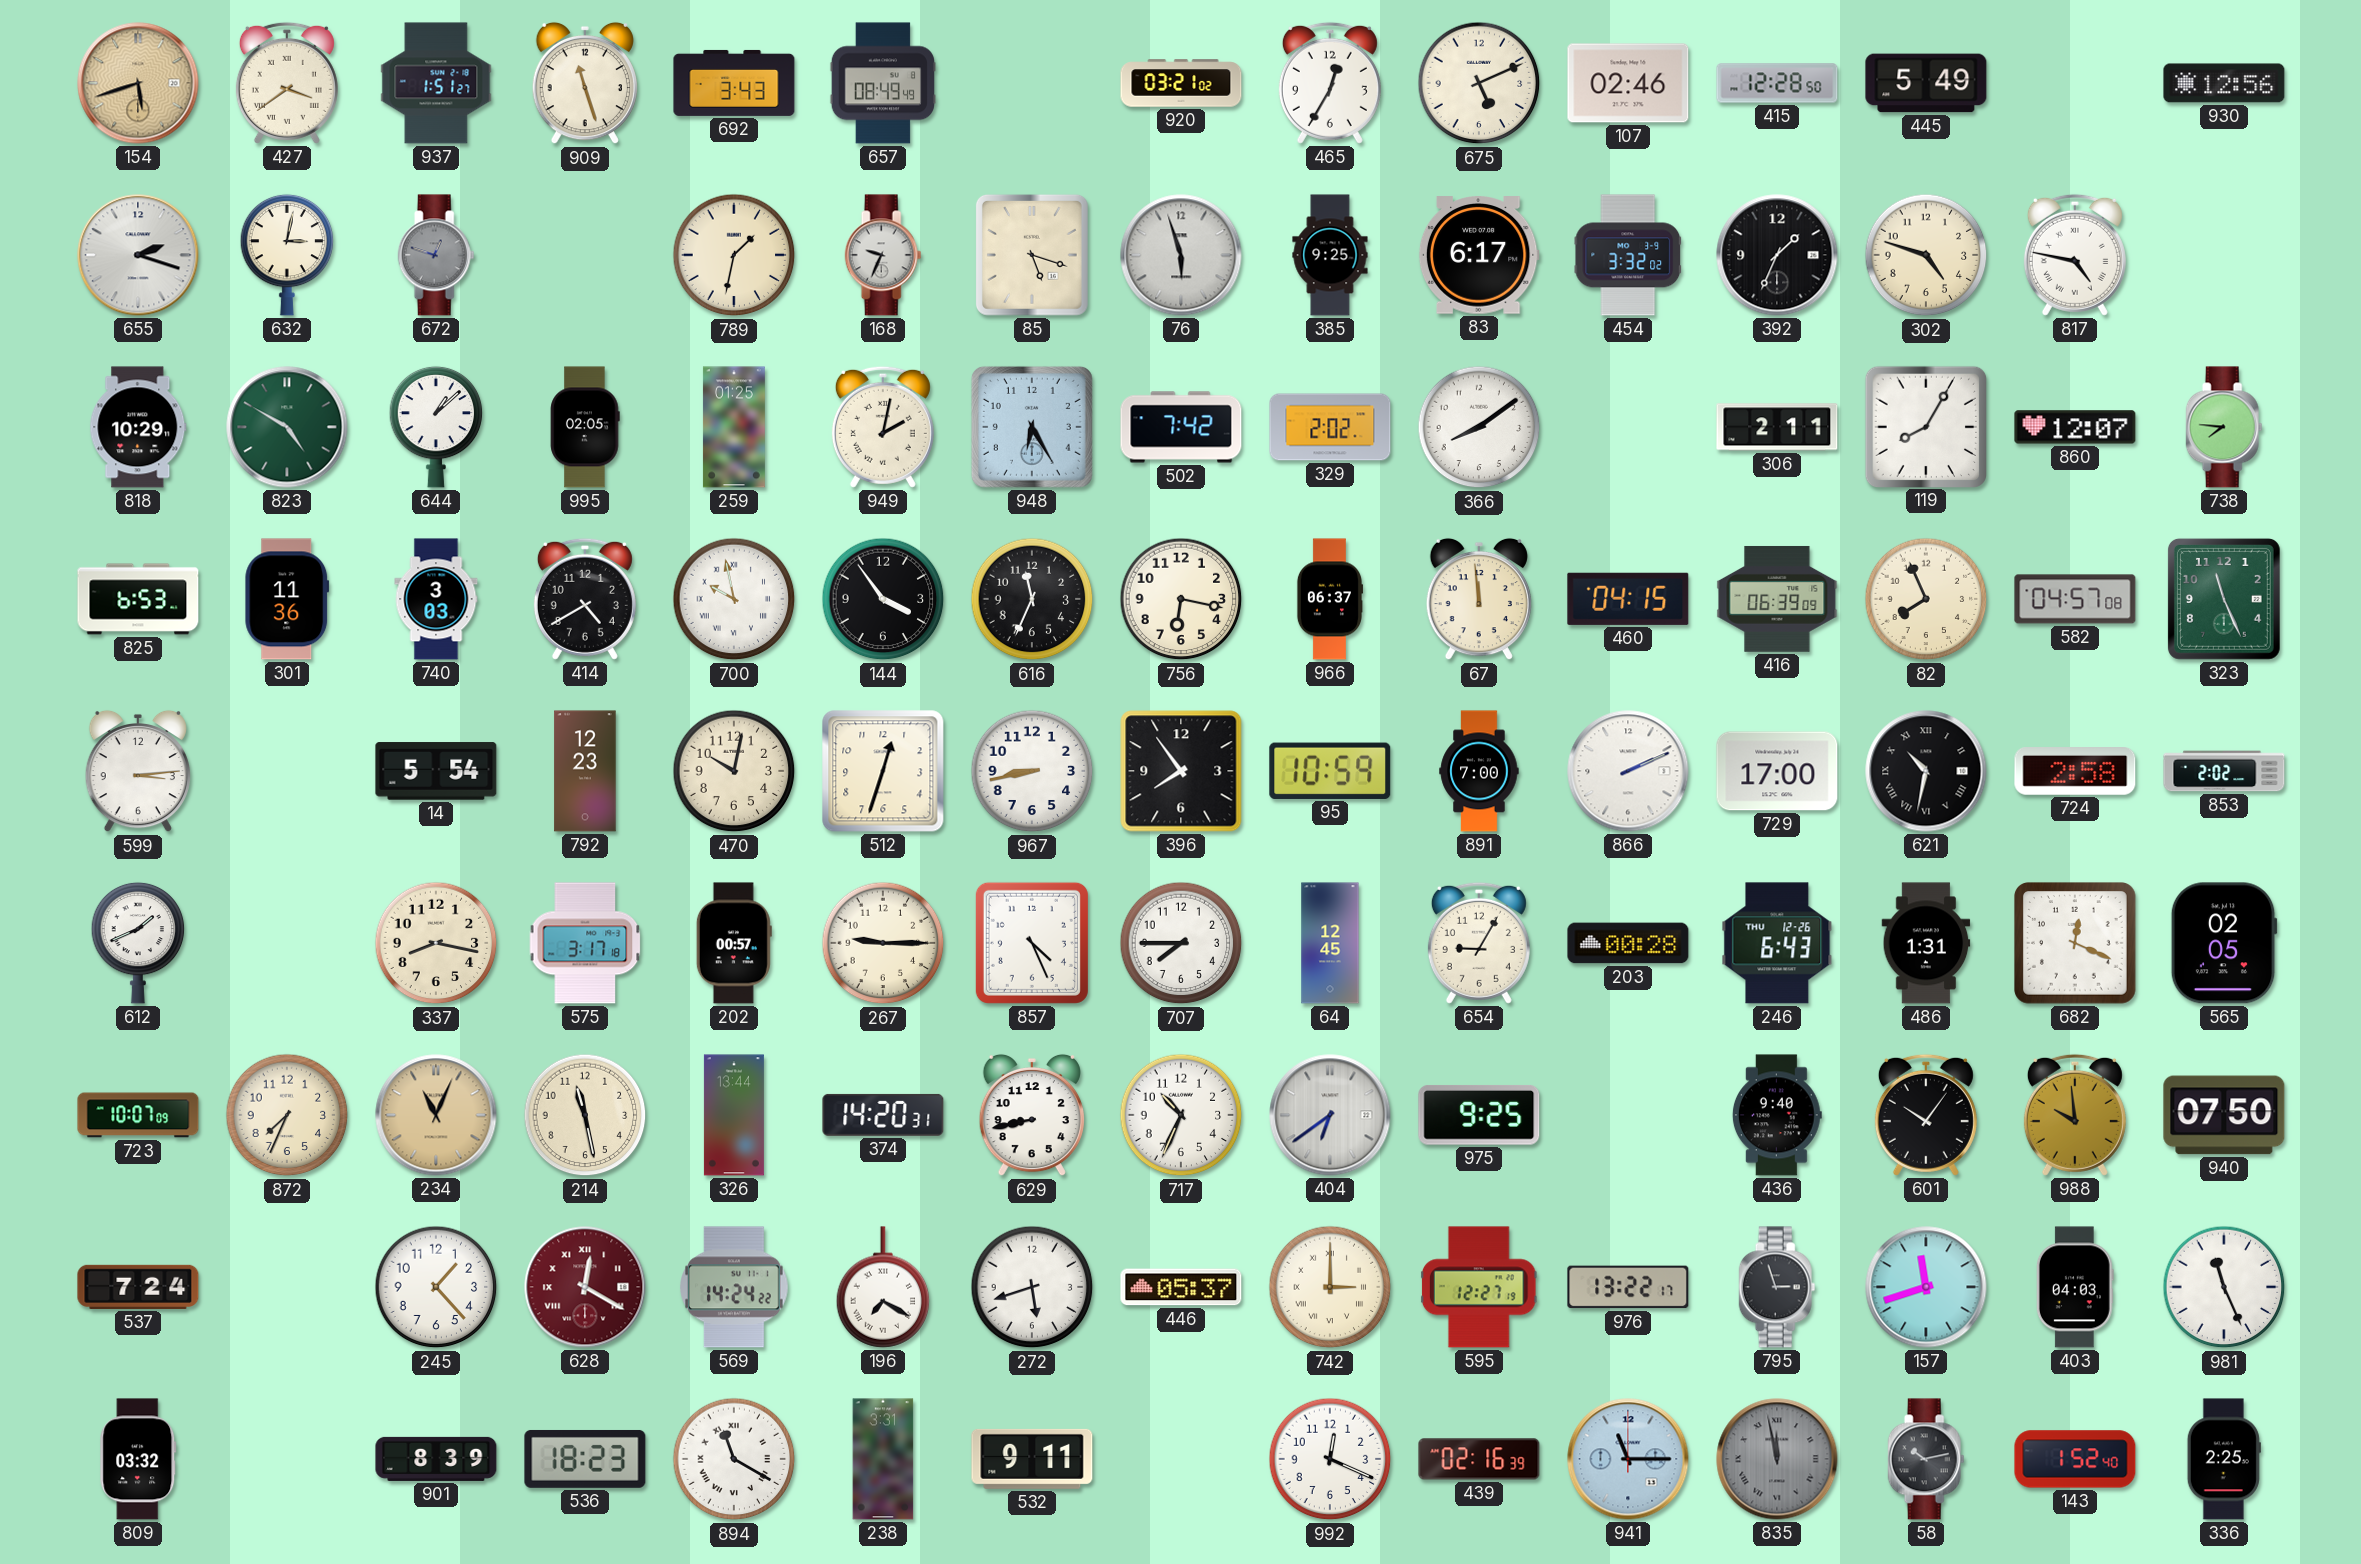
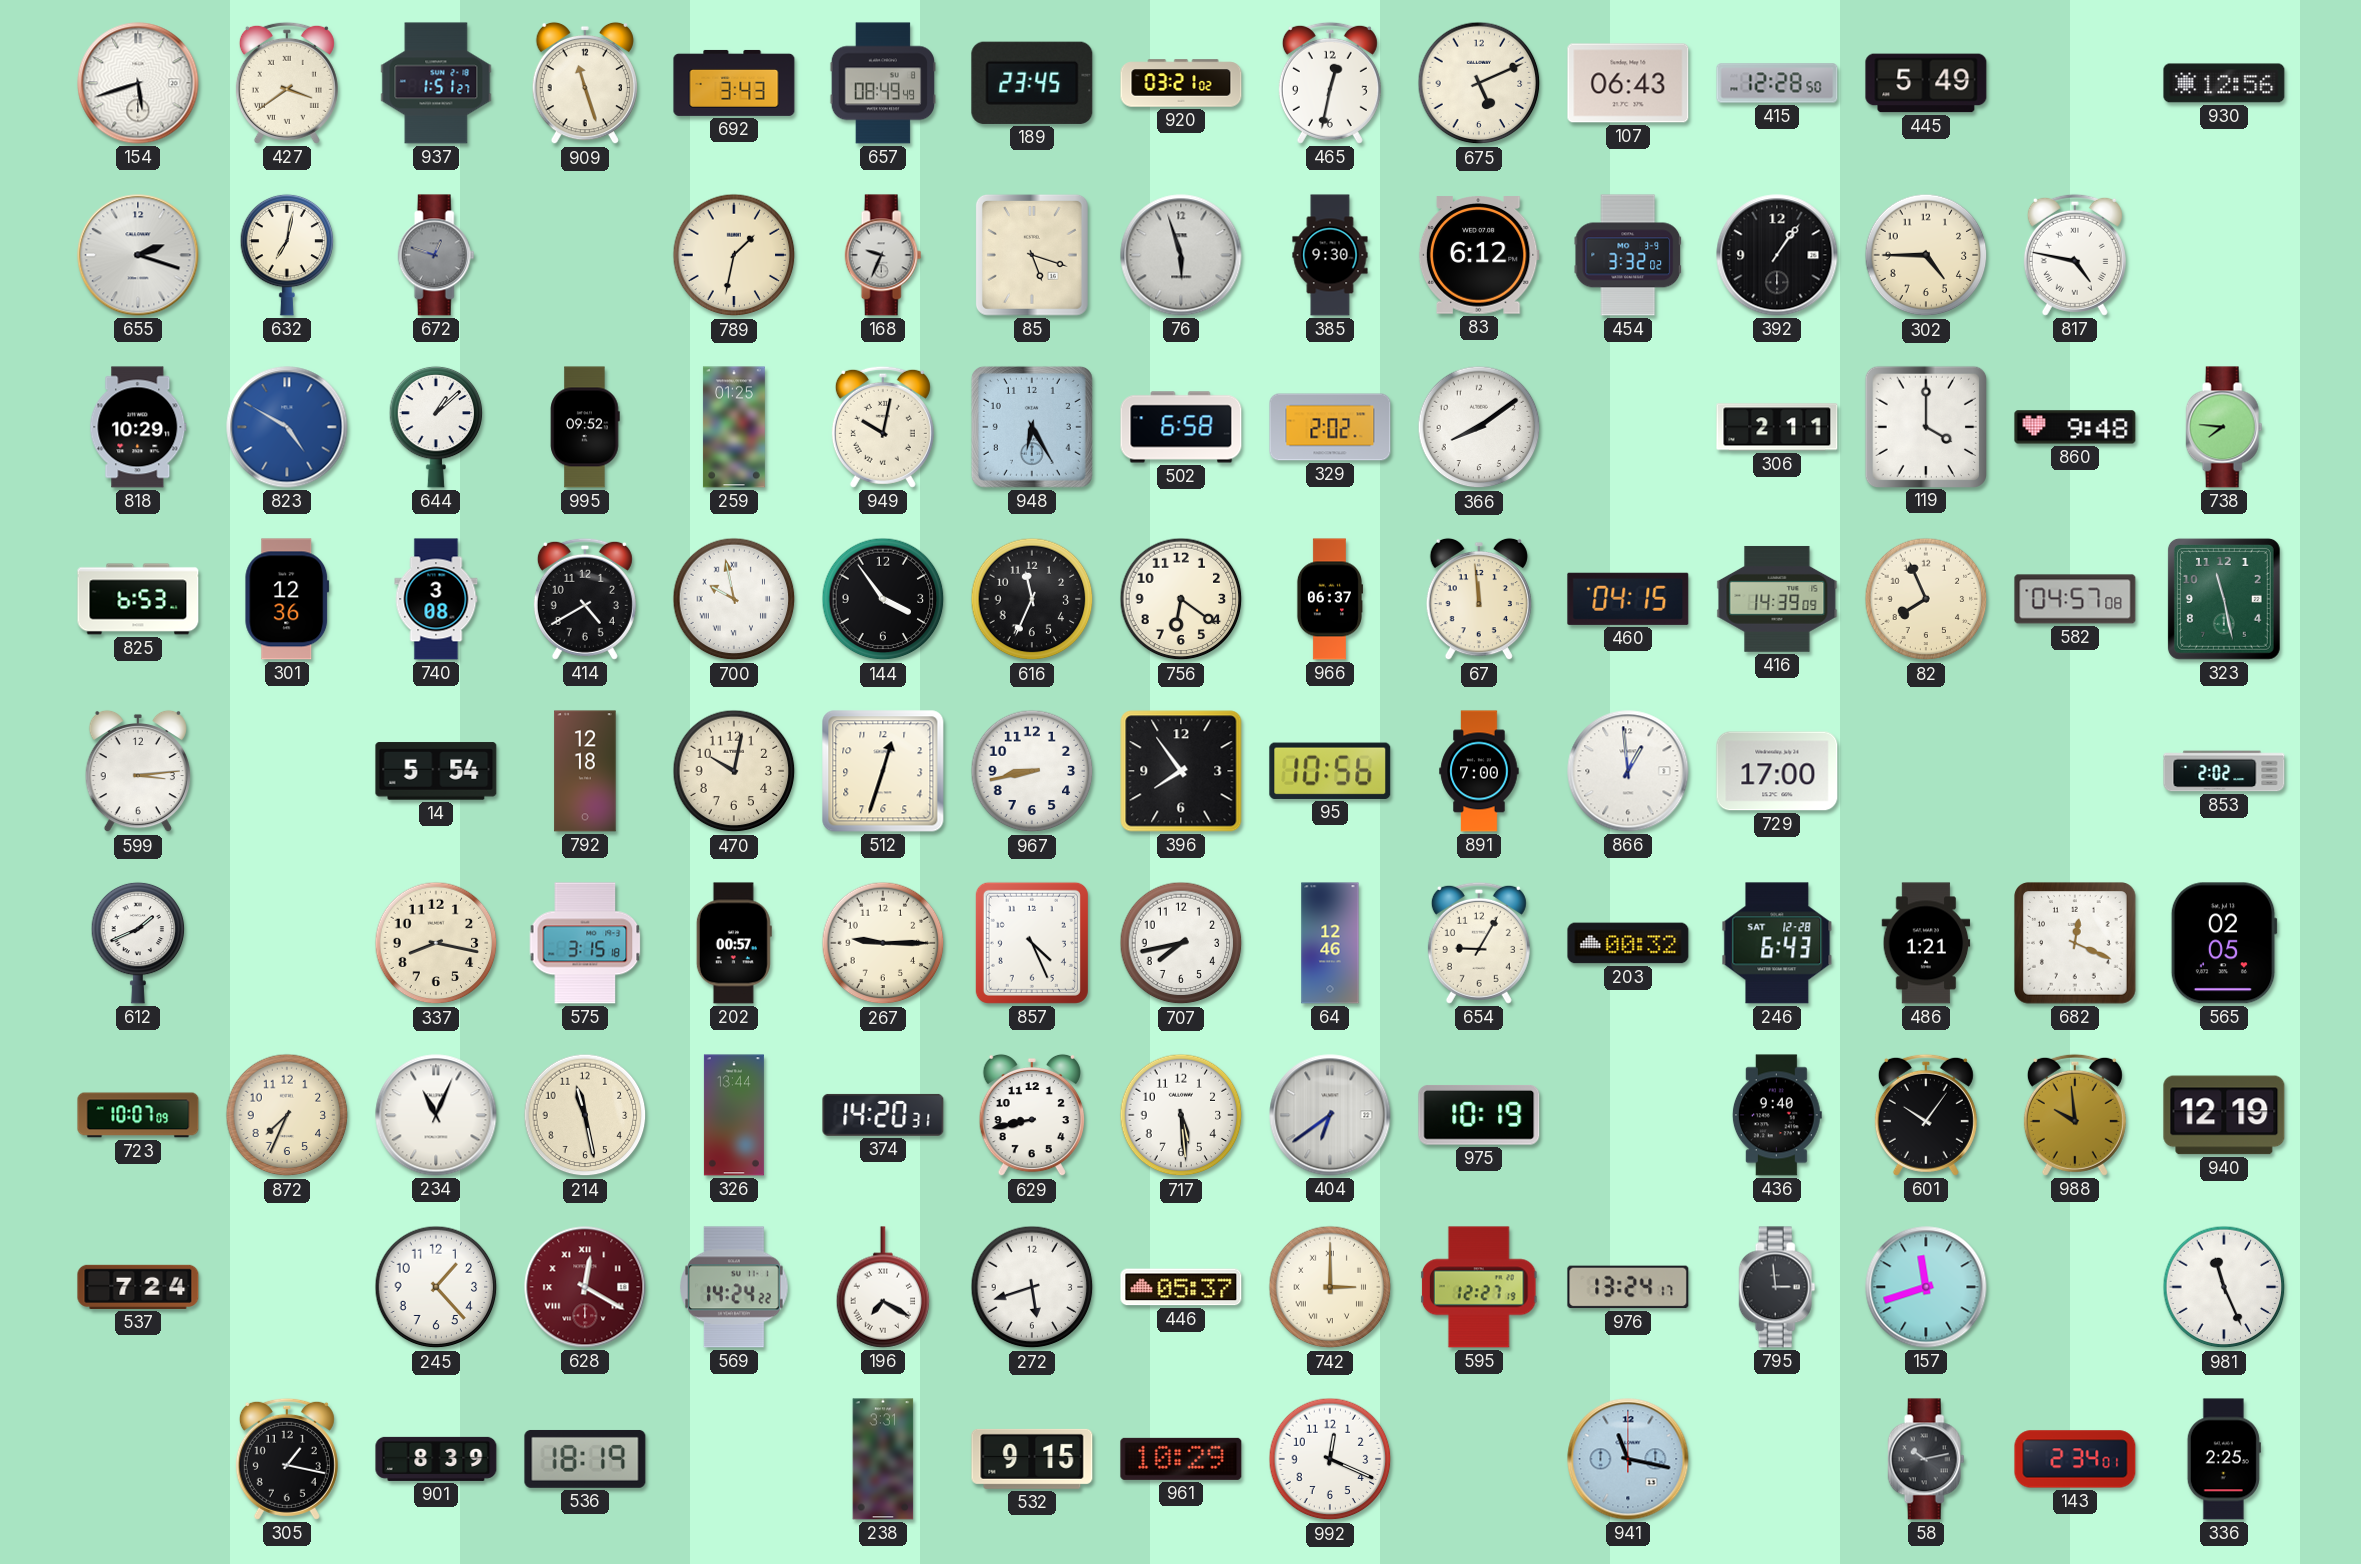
154 dial: champagne -> white
189: none -> 23:45
465: 12:35 -> 12:32
107: 02:46 -> 06:43
632: 3:02 -> 7:02
385: 9:25 -> 9:30
83: 6:17 -> 6:12
392: 1:34 -> 1:06
302: 4:48 -> 4:45
823 dial: green -> blue
995: 02:05 -> 09:52
949: 2:02 -> 10:02
502: 7:42 -> 6:58
119: 8:05 -> 4:00
860: 12:07 -> 9:48
301: 11:36 -> 12:36
740: 3:03 -> 3:08
756: 6:17 -> 6:21
416: 06:39 -> 14:39
323: 11:26 -> 11:28
792: 12:23 -> 12:18
95: 10:59 -> 10:56
866: 2:11 -> 12:59
621: 10:32 -> none
724: 2:58 -> none
575: 3:17 -> 3:15
707: 7:45 -> 7:43
64: 12:45 -> 12:46
203: 00:28 -> 00:32
246 date: THU 12-26 -> SAT 12-28
486: 1:31 -> 1:21
234 dial: champagne -> white
717: 10:34 -> 5:29
975: 9:25 -> 10:19
940: 07:50 -> 12:19
976: 13:22 -> 13:24
795: 2:57 -> 2:59
403: 04:03 -> none
809: 03:32 -> none
305: none -> 1:17
536: 18:23 -> 18:19
894: 11:20 -> none
532: 9:11 -> 9:15
961: none -> 10:29
439: 02:16 -> none
941: 11:15 -> 11:17
835: 11:58 -> none
143: 1:52 -> 2:34
